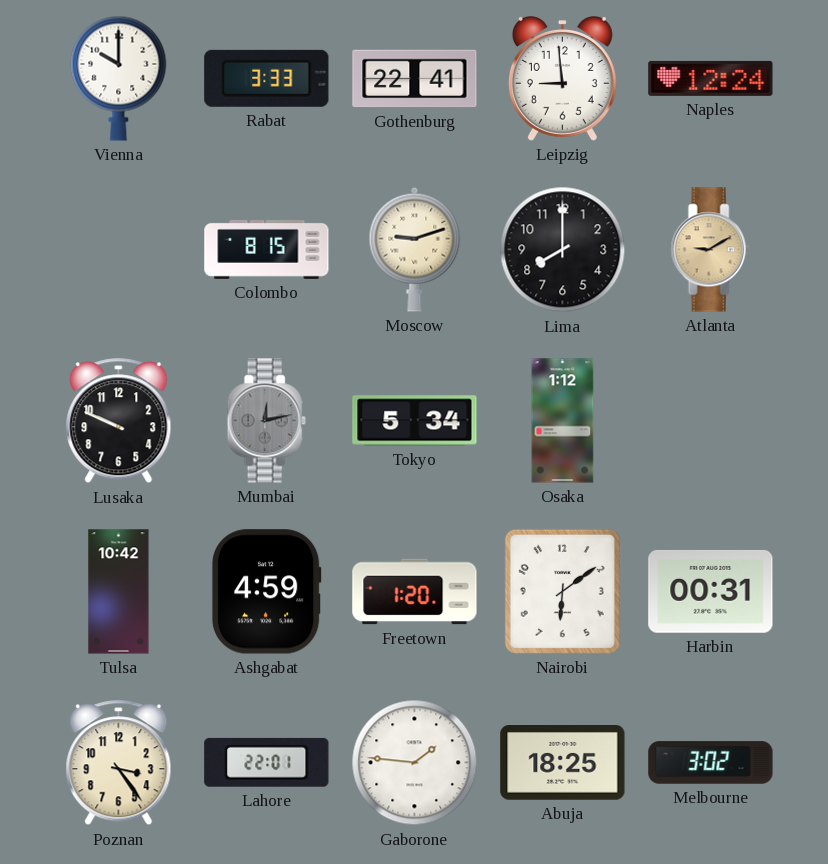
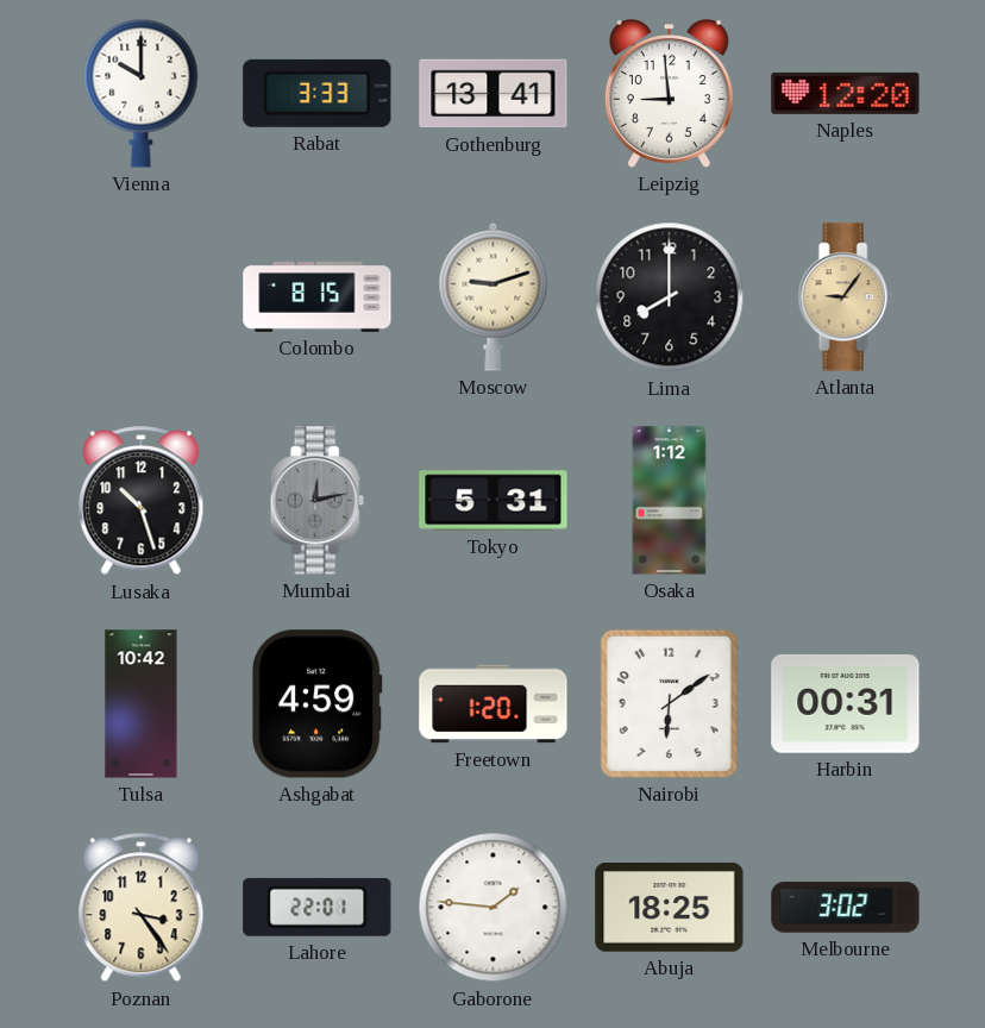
Gothenburg: 22:41 -> 13:41
Naples: 12:24 -> 12:20
Atlanta: 9:10 -> 9:06
Lusaka: 9:49 -> 10:27
Tokyo: 5:34 -> 5:31
